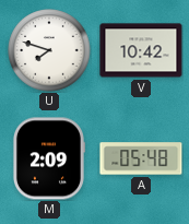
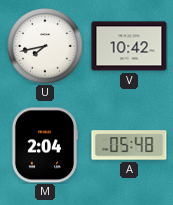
U: 7:48 -> 7:43
M: 2:09 -> 2:04
